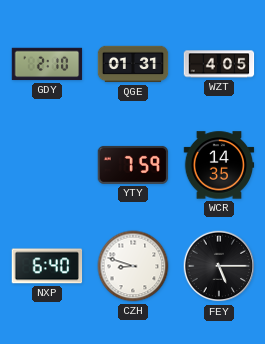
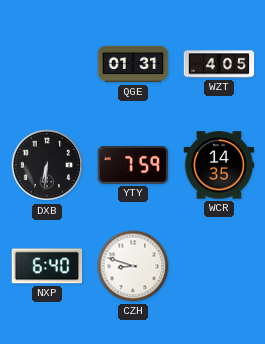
GDY: 2:10 -> none
DXB: none -> 6:31
FEY: 5:15 -> none
